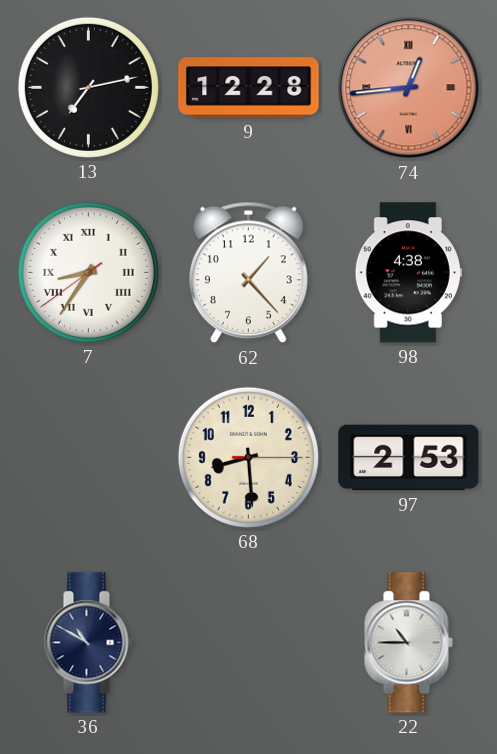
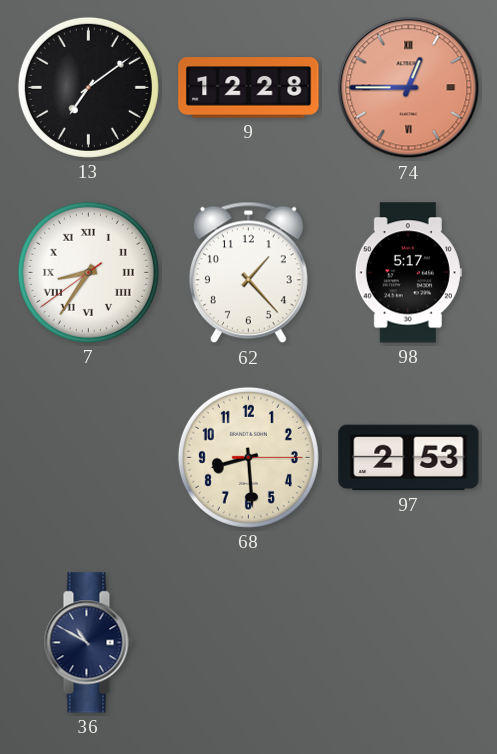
13: 7:13 -> 7:09
74: 12:44 -> 12:45
98: 4:38 -> 5:17
22: 10:45 -> none
